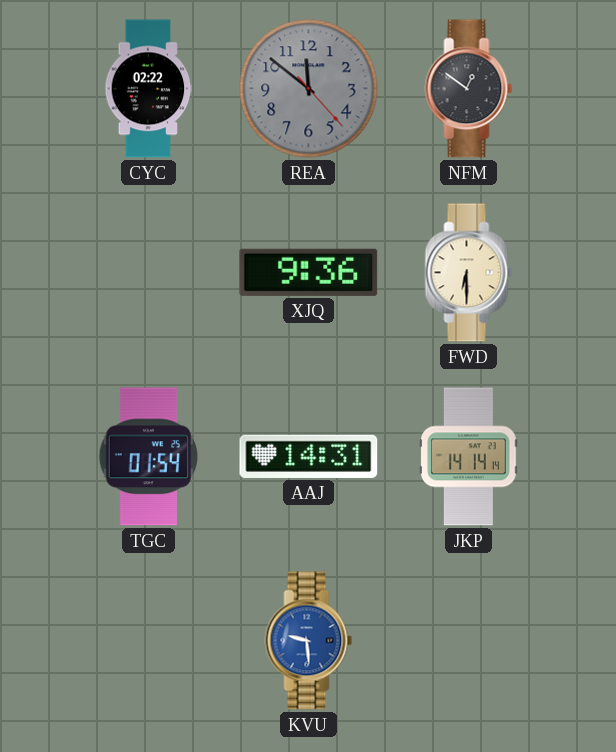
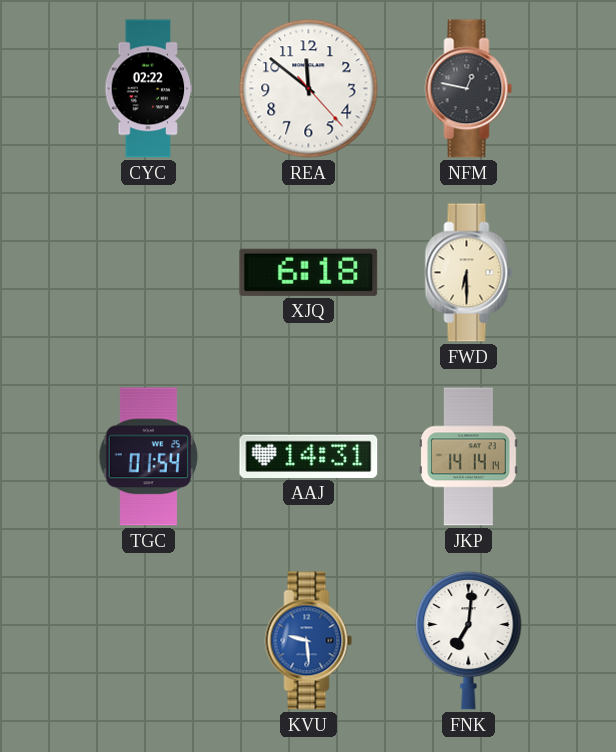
REA dial: grey -> white
NFM: 12:51 -> 12:47
XJQ: 9:36 -> 6:18
FNK: none -> 7:01
